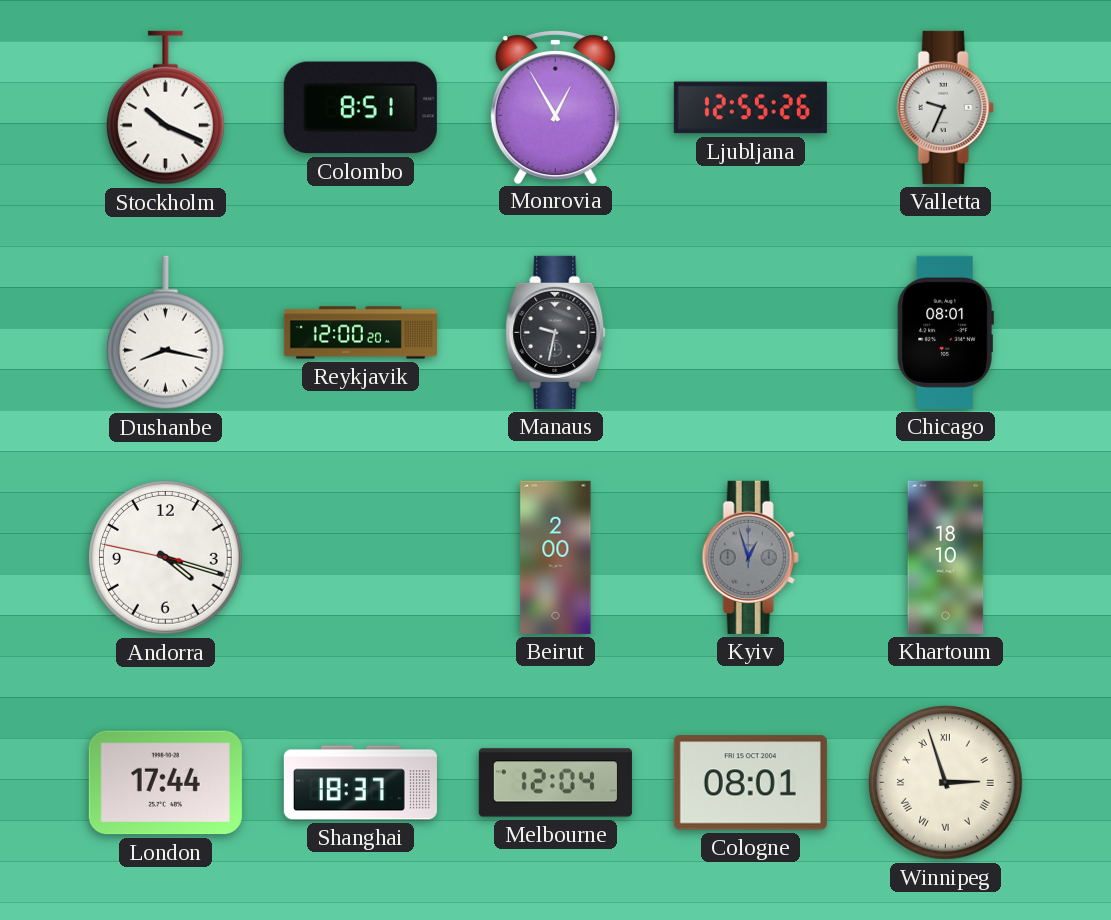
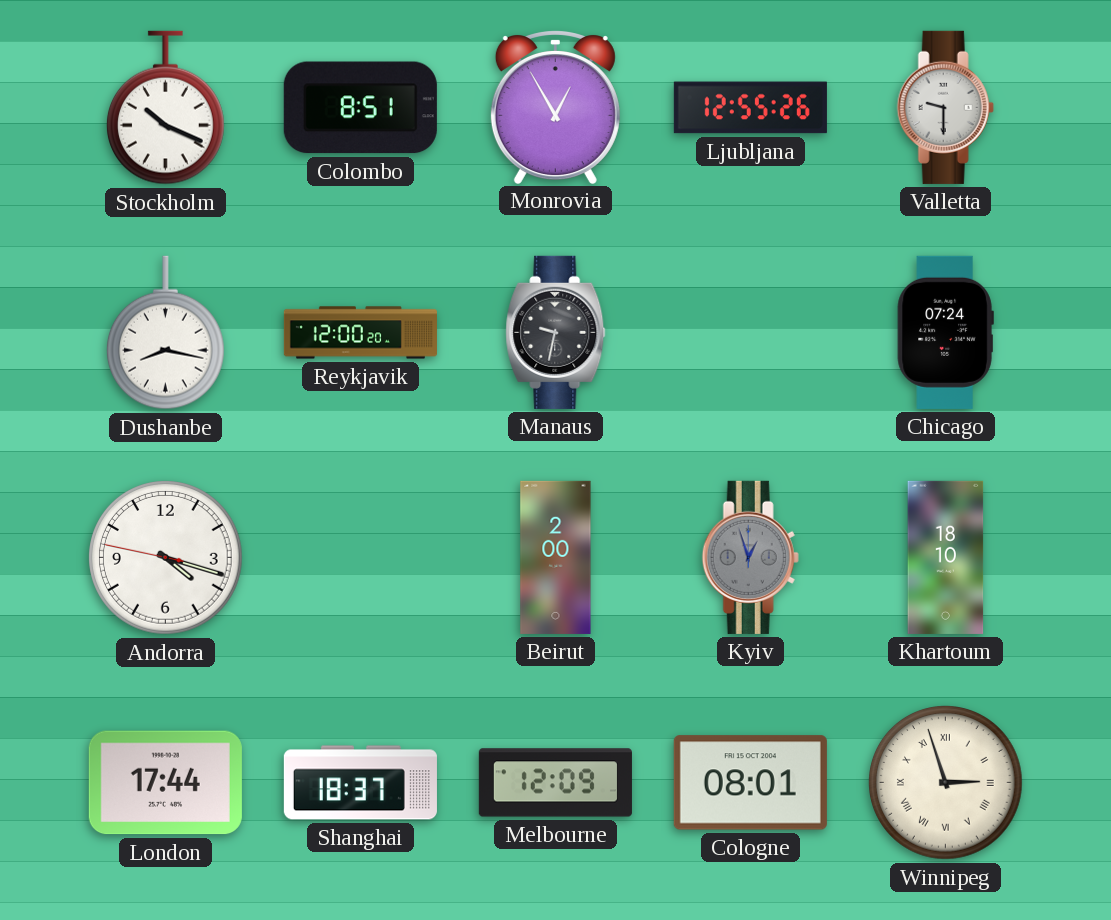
Valletta: 9:34 -> 9:30
Chicago: 08:01 -> 07:24
Melbourne: 12:04 -> 12:09
